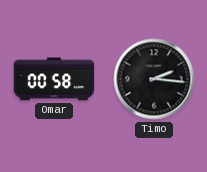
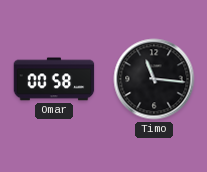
Timo: 2:16 -> 11:16
